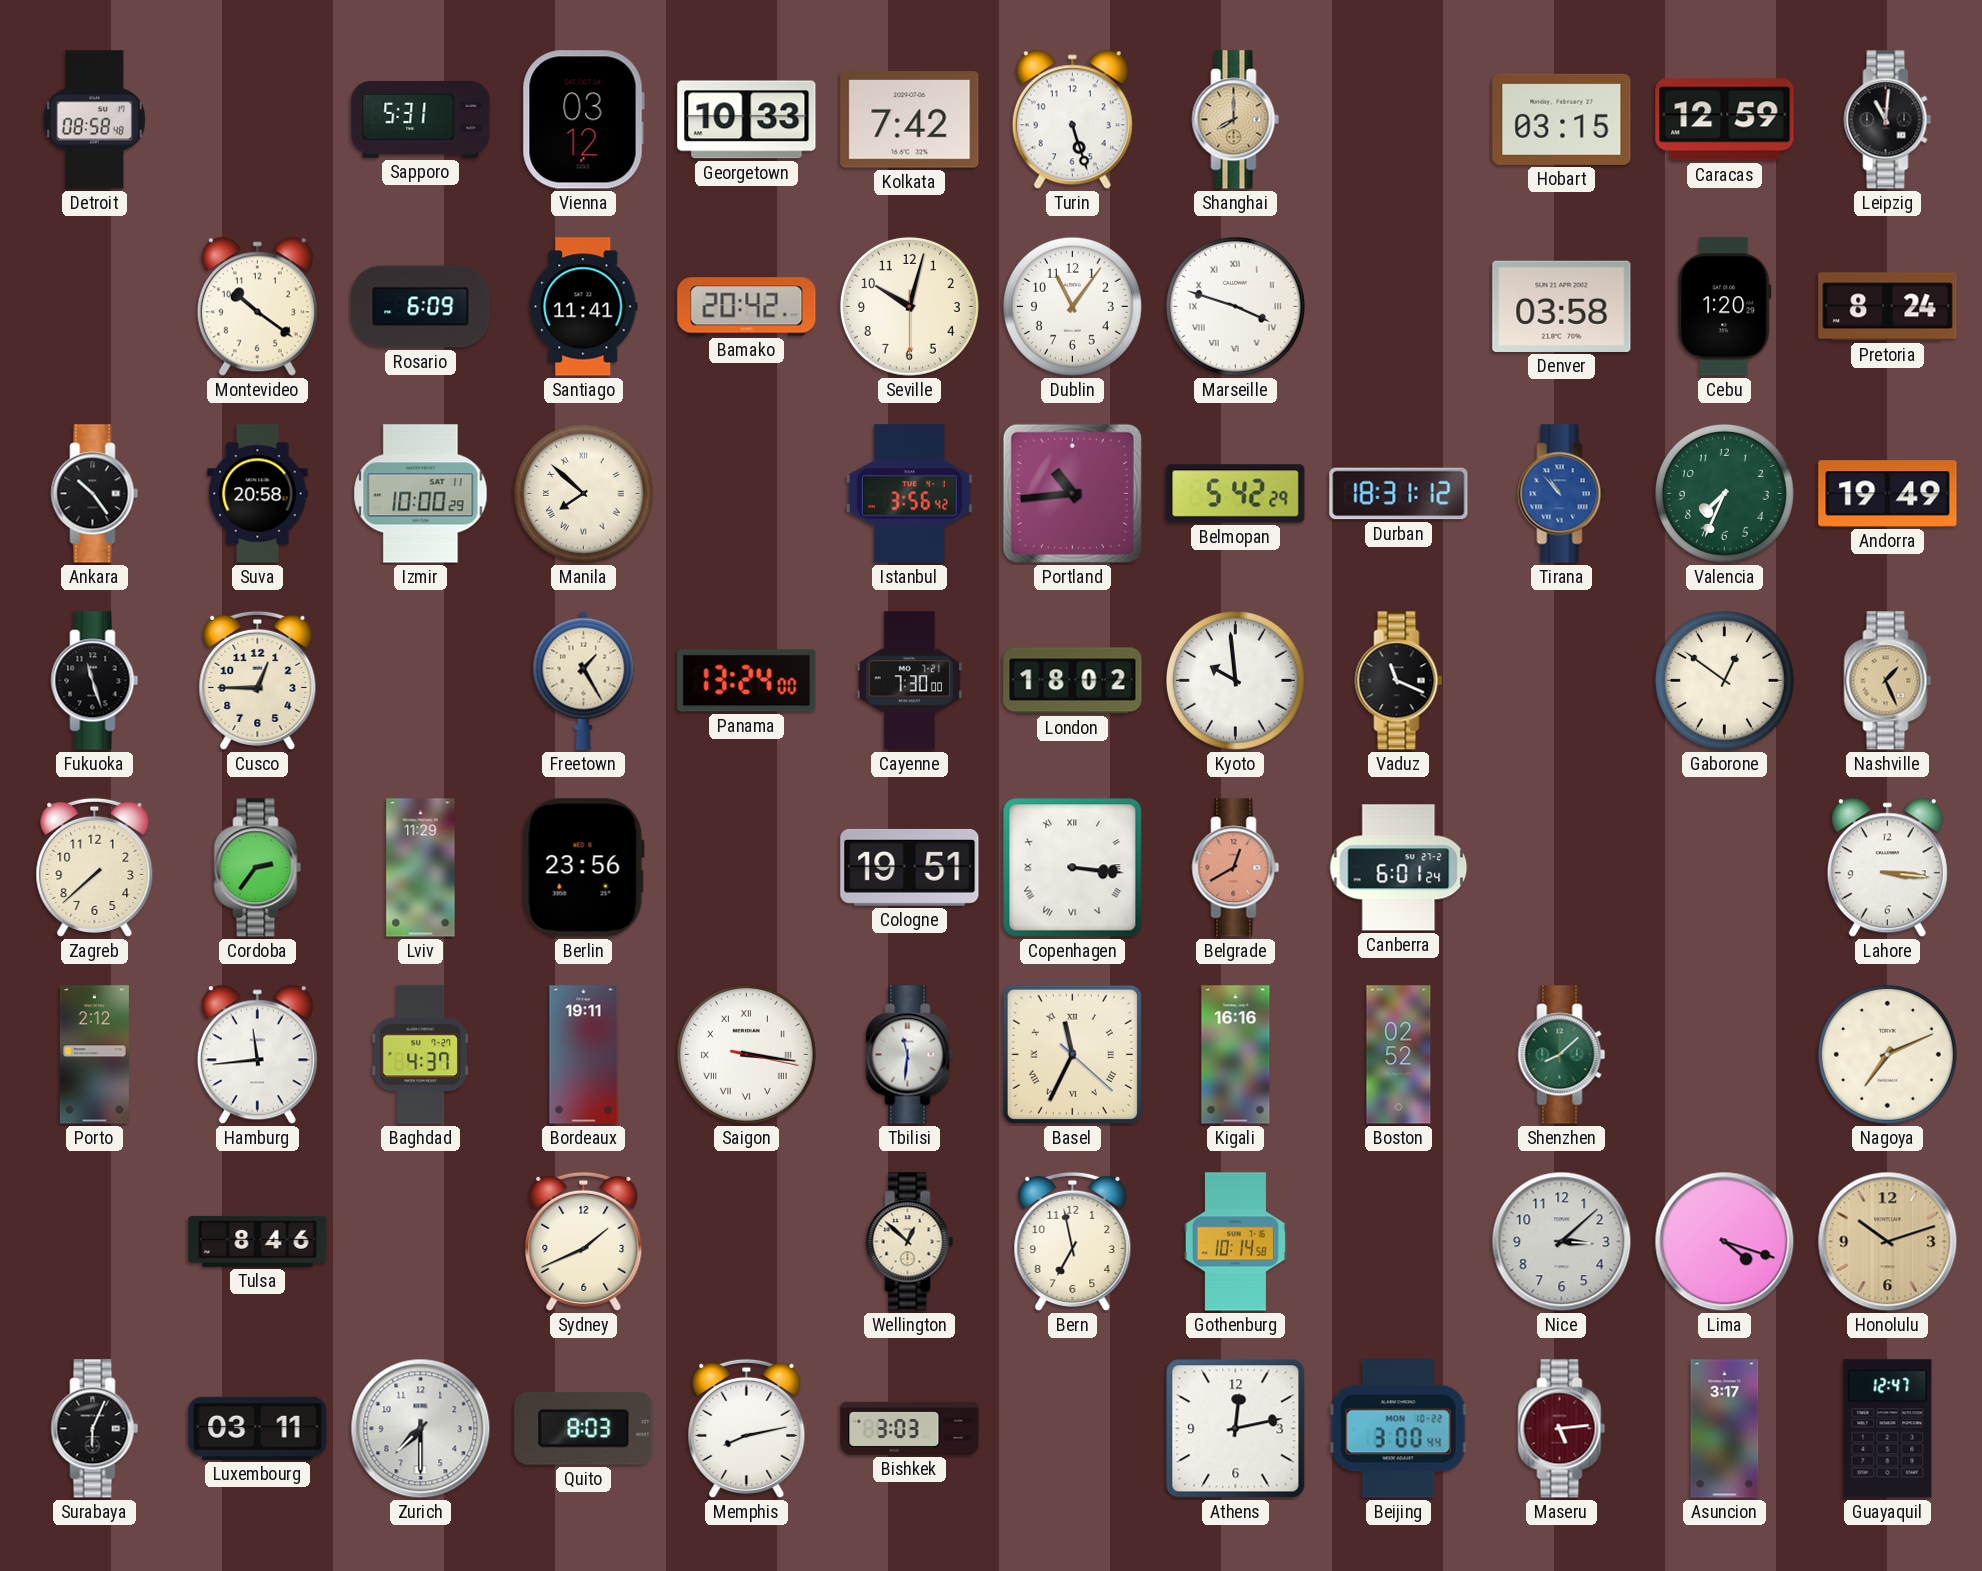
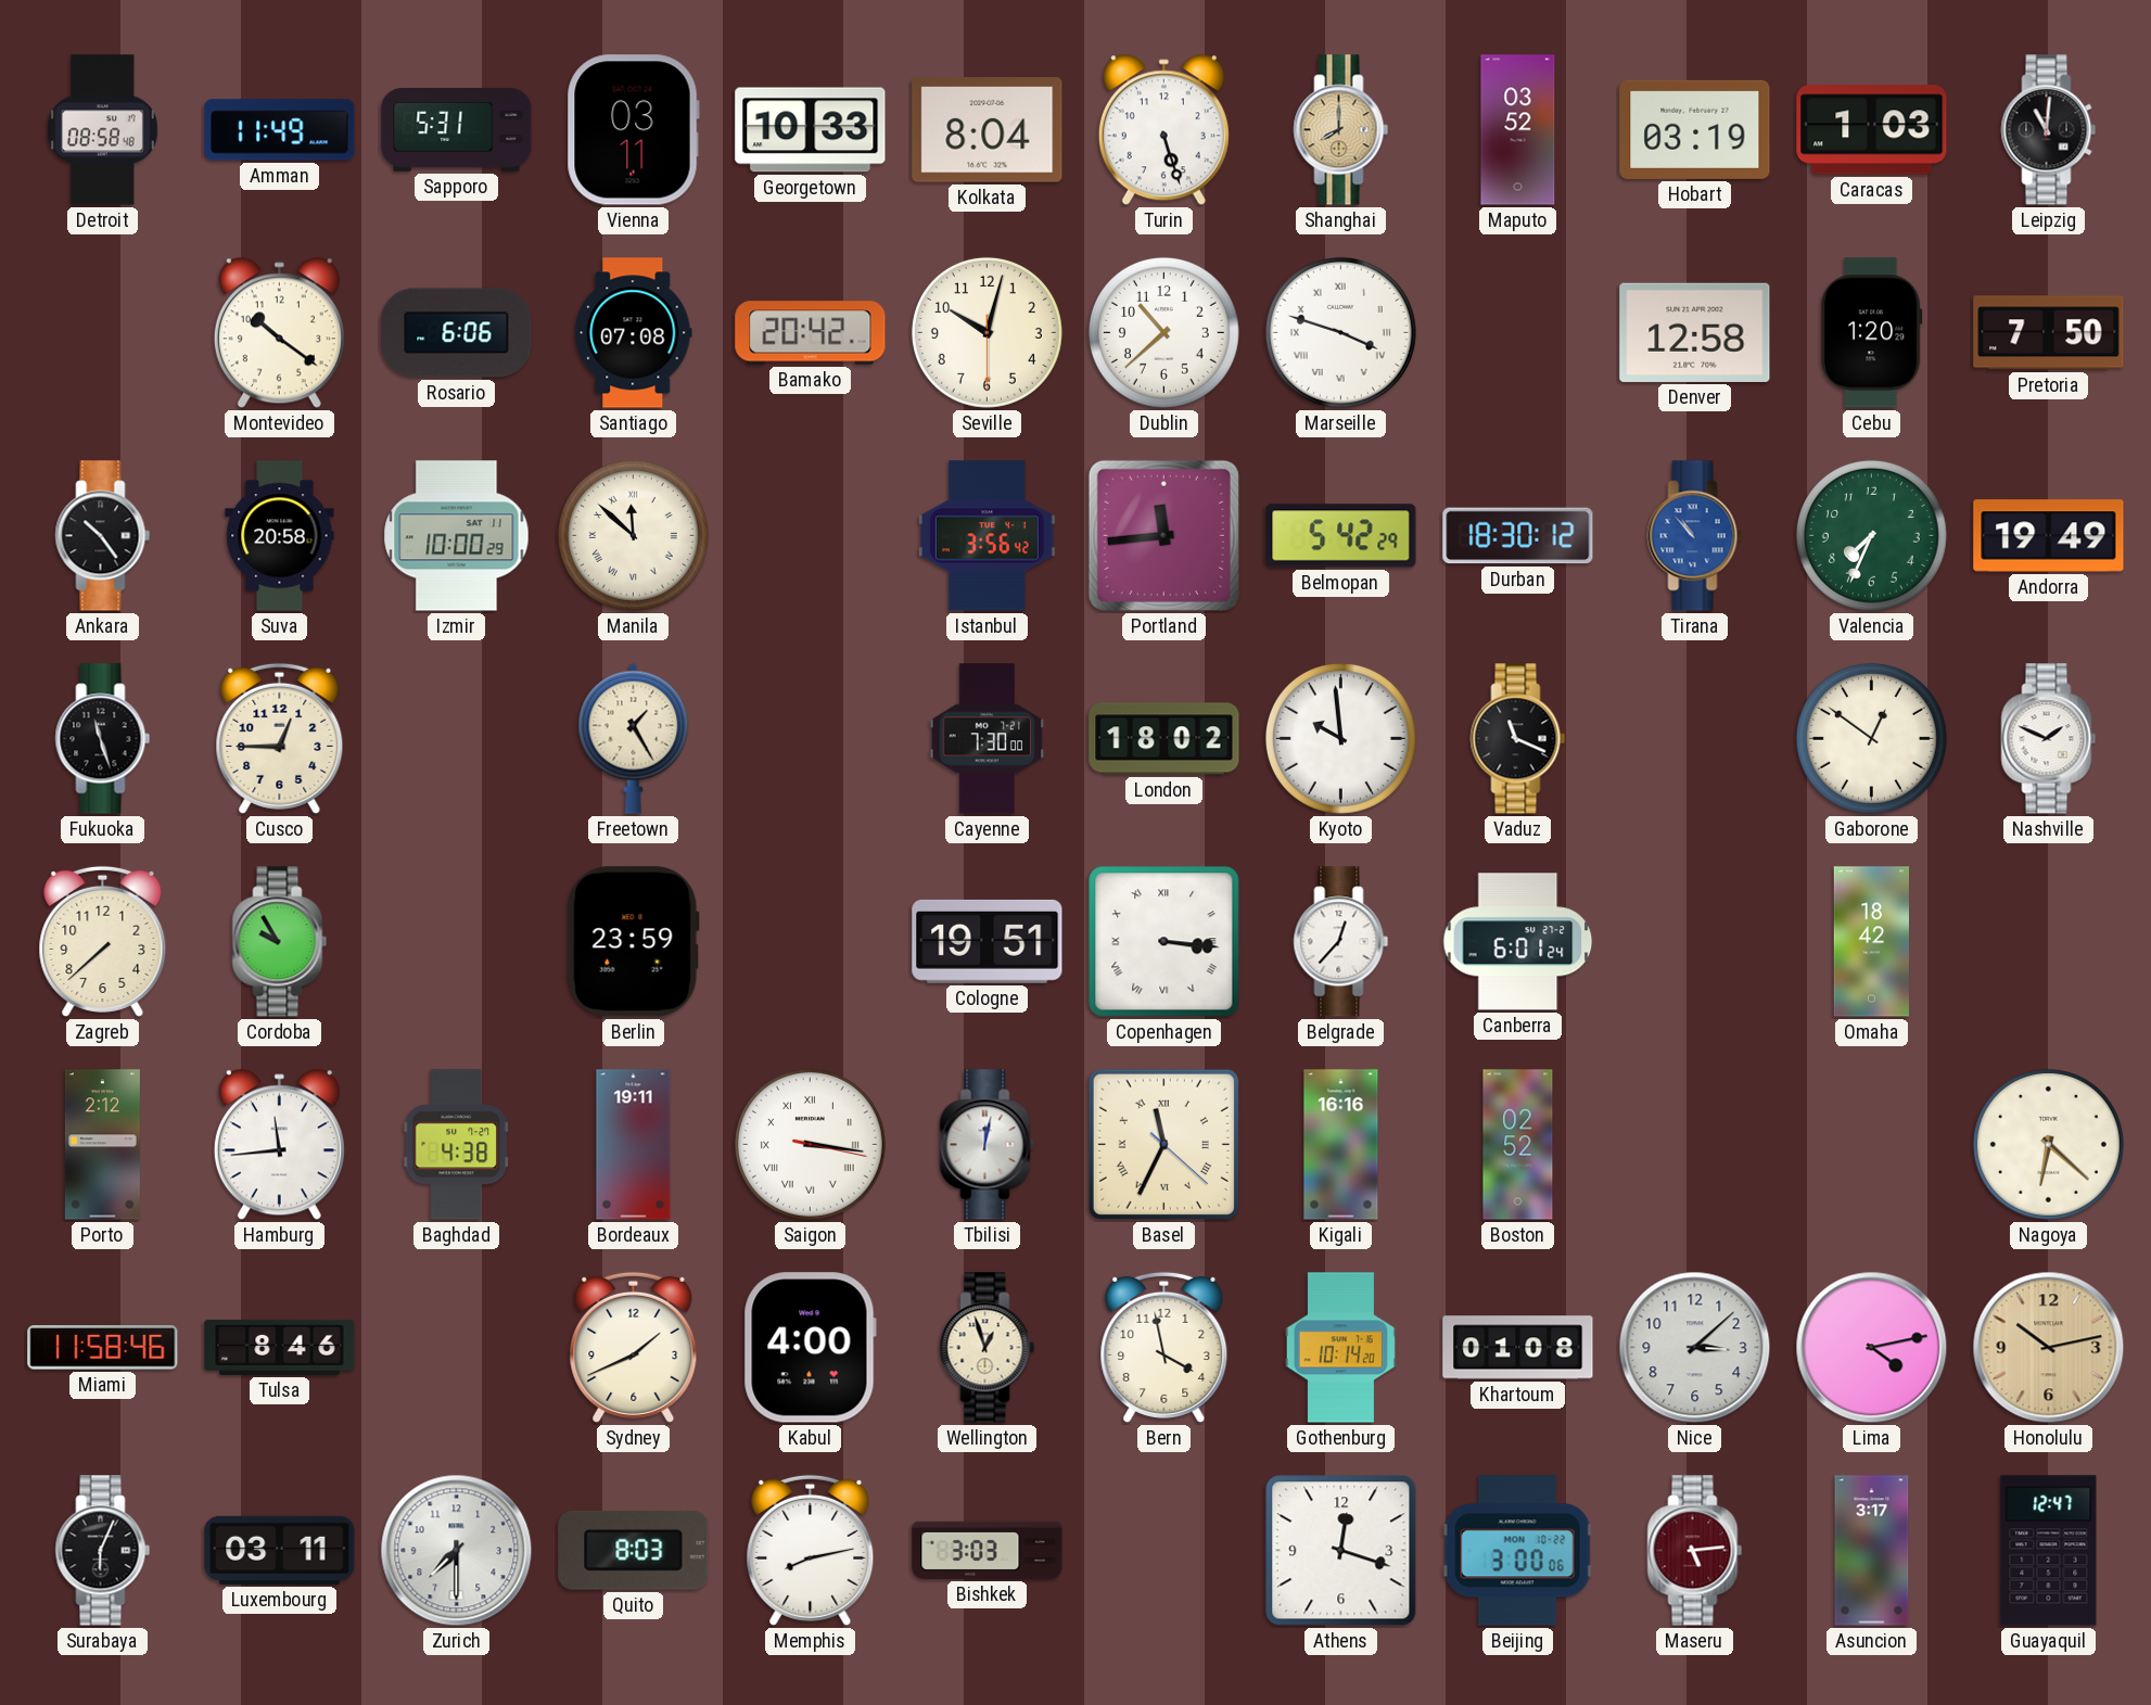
Amman: none -> 11:49
Vienna: 03:12 -> 03:11
Kolkata: 7:42 -> 8:04
Maputo: none -> 03:52
Hobart: 03:15 -> 03:19
Caracas: 12:59 -> 1:03
Rosario: 6:09 -> 6:06
Santiago: 11:41 -> 07:08
Dublin: 11:06 -> 10:38
Denver: 03:58 -> 12:58
Pretoria: 8:24 -> 7:50
Manila: 7:52 -> 11:52
Portland: 10:44 -> 11:44
Durban: 18:31 -> 18:30
Panama: 13:24 -> none
Nashville: 1:26 -> 1:49
Nashville dial: champagne -> white
Cordoba: 2:36 -> 9:55
Lviv: 11:29 -> none
Berlin: 23:56 -> 23:59
Belgrade: 12:40 -> 12:37
Belgrade dial: salmon -> white
Omaha: none -> 18:42
Lahore: 3:16 -> none
Baghdad: 4:37 -> 4:38
Tbilisi: 11:31 -> 12:02
Shenzhen: 8:08 -> none
Nagoya: 7:11 -> 6:22
Miami: none -> 11:58
Kabul: none -> 4:00
Wellington: 12:52 -> 12:57
Bern: 6:58 -> 3:58
Gothenburg: 10:14:58 -> 10:14:20
Khartoum: none -> 01:08
Lima: 4:18 -> 4:13
Honolulu: 10:12 -> 10:13
Athens: 12:13 -> 12:18
Beijing: 3:00:44 -> 3:00:06
